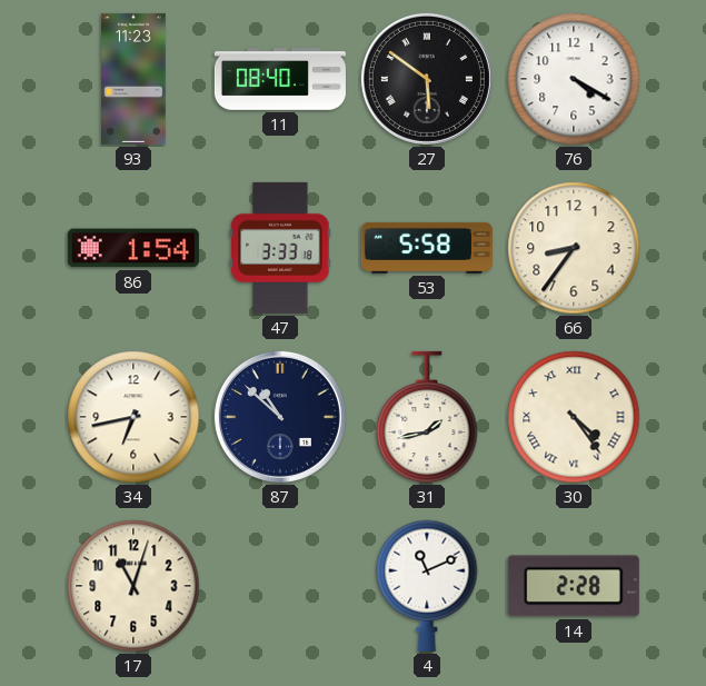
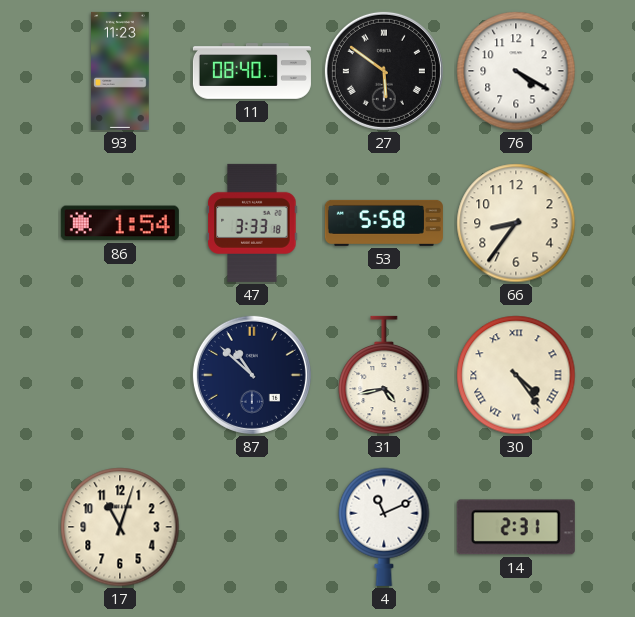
34: 6:43 -> none
31: 1:43 -> 4:43
14: 2:28 -> 2:31
